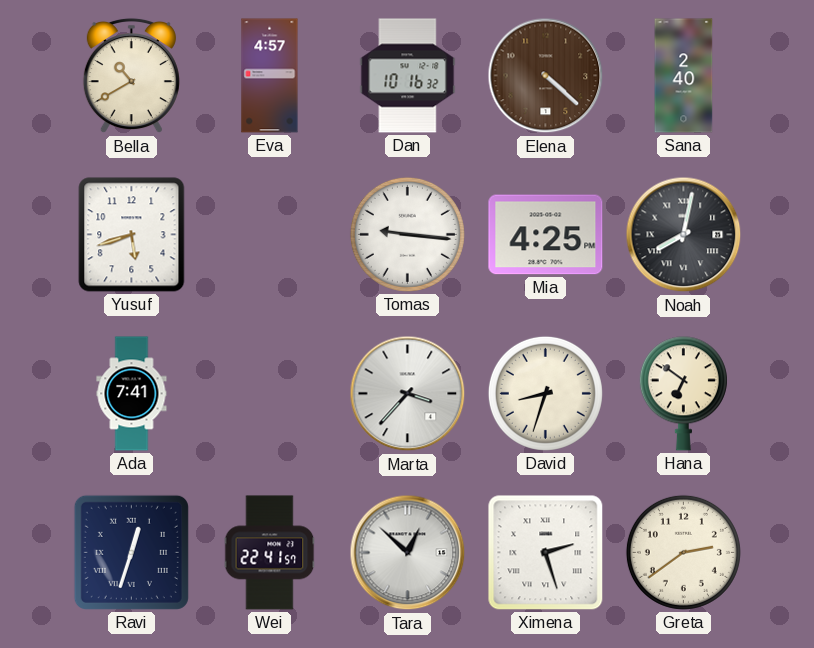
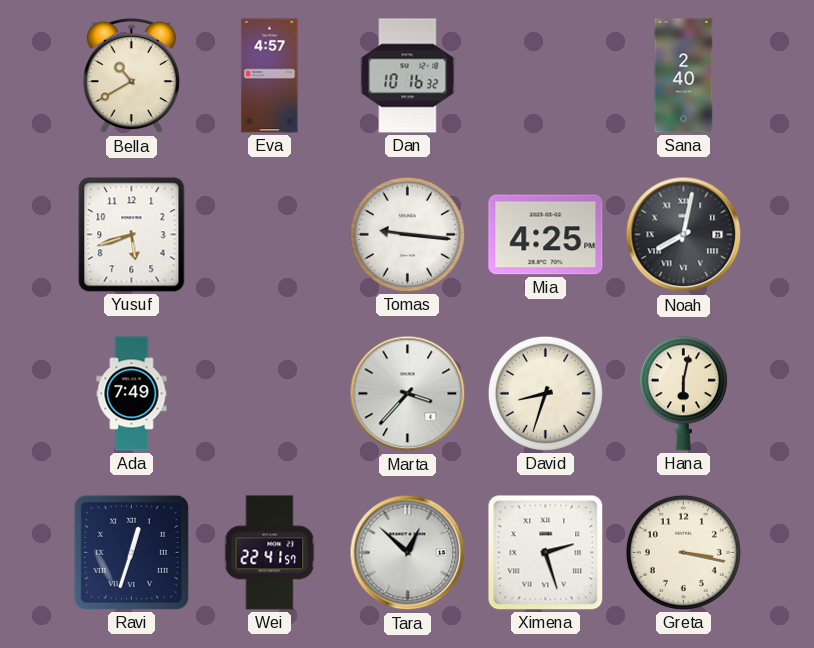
Elena: 4:22 -> none
Ada: 7:41 -> 7:49
Hana: 6:51 -> 6:02
Greta: 2:39 -> 3:17
